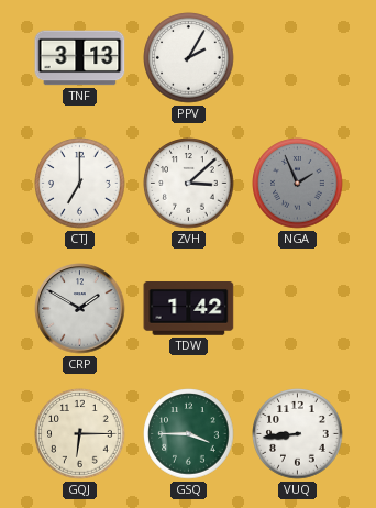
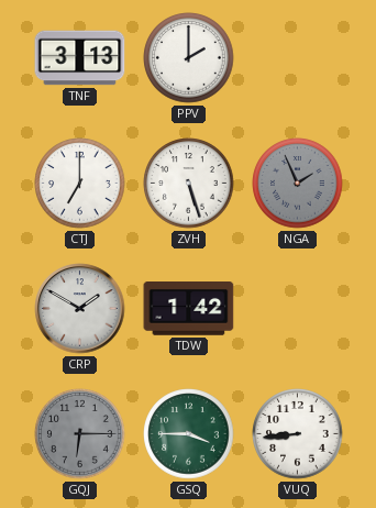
PPV: 2:05 -> 2:00
ZVH: 3:08 -> 5:27
GQJ dial: cream -> grey
